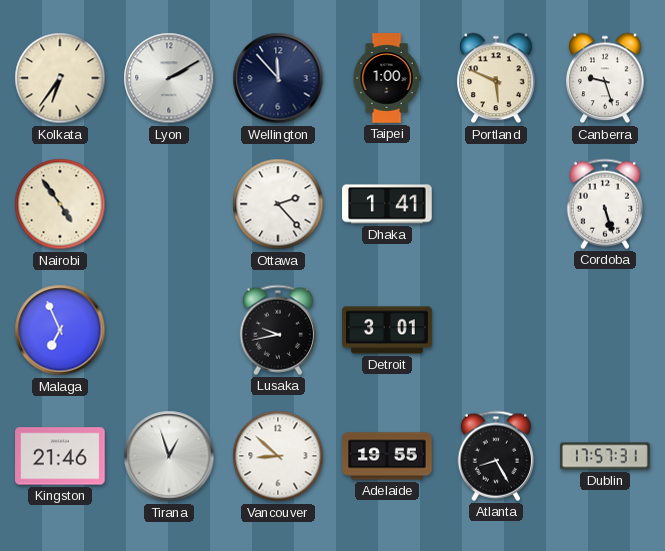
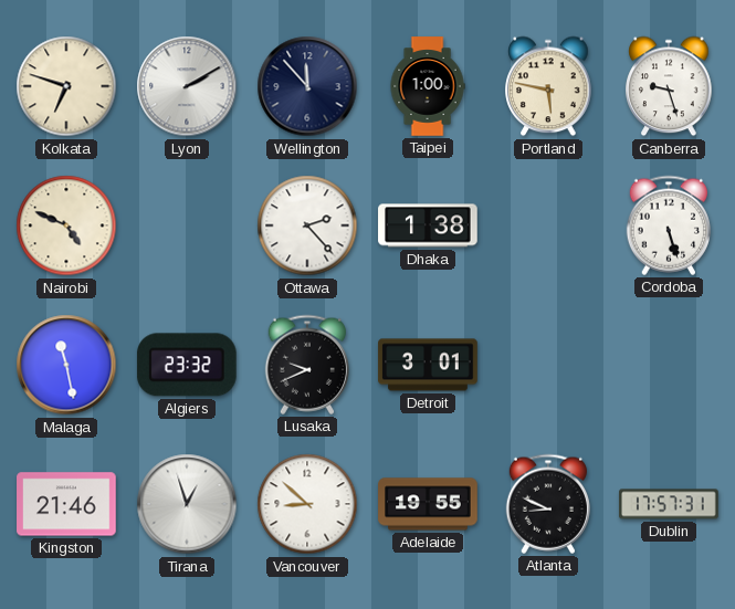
Kolkata: 6:36 -> 6:48
Portland: 5:49 -> 5:47
Nairobi: 4:54 -> 4:49
Dhaka: 1:41 -> 1:38
Malaga: 6:56 -> 11:28
Algiers: none -> 23:32
Lusaka: 9:43 -> 9:41
Atlanta: 8:25 -> 8:49
